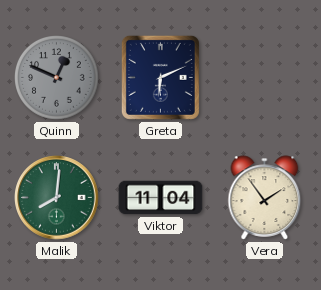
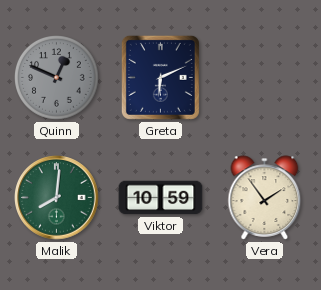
Viktor: 11:04 -> 10:59
